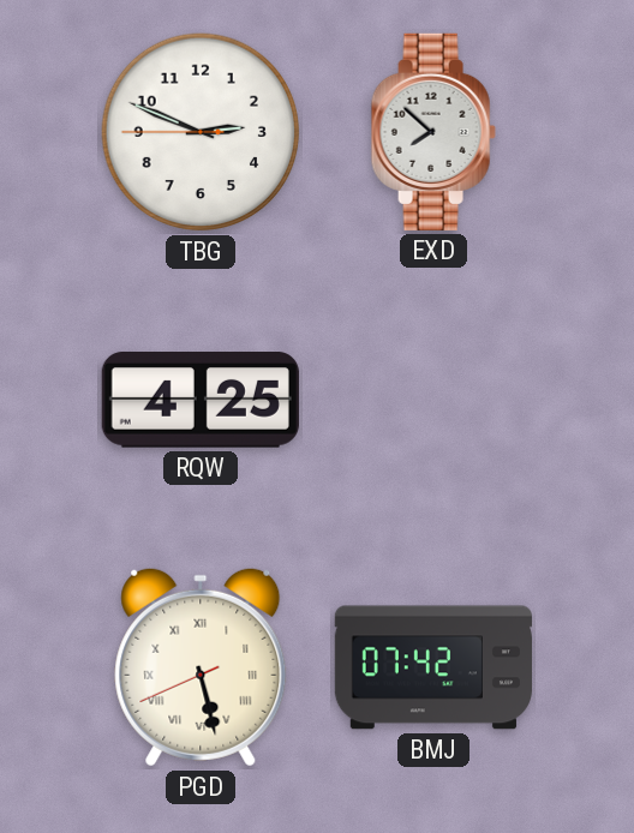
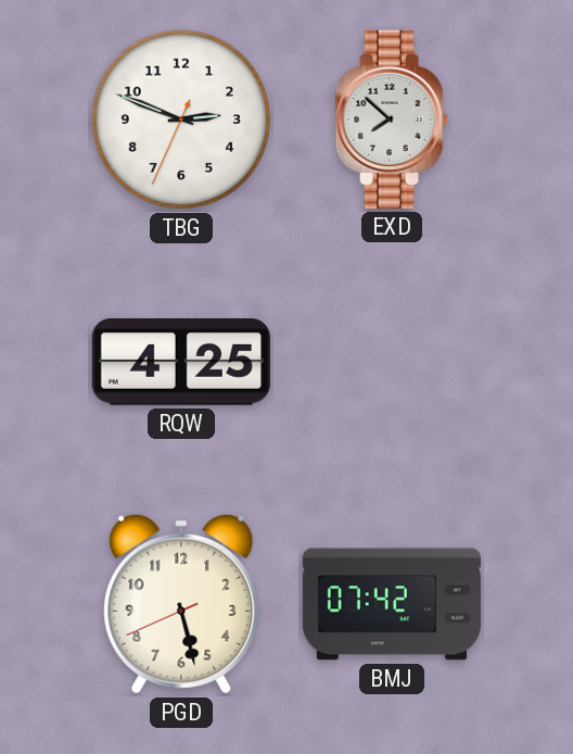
TBG: 2:48:45 -> 2:48:34
PGD numerals: Roman -> Arabic
